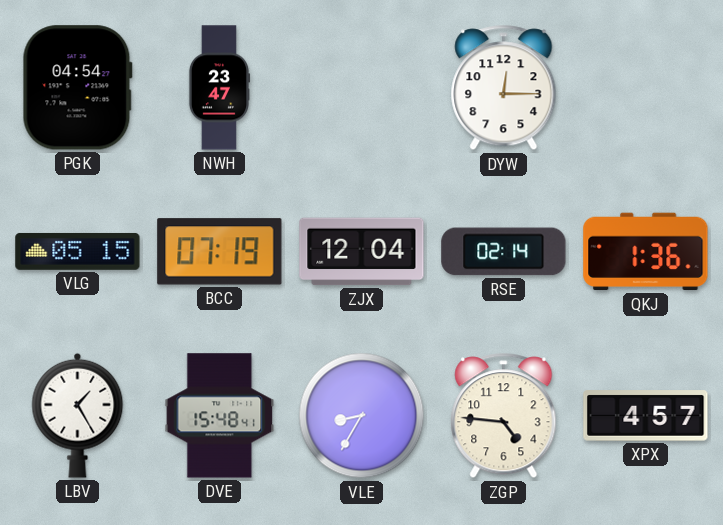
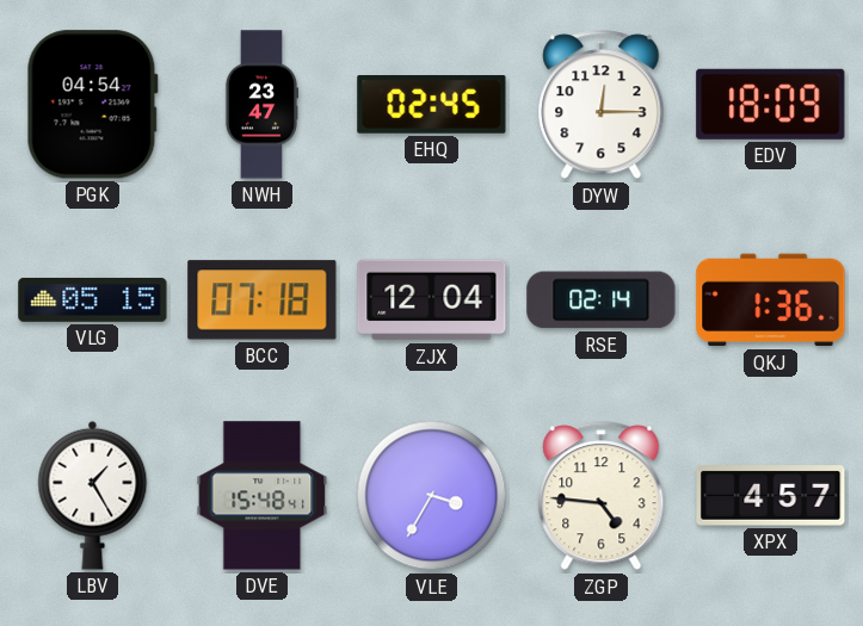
EHQ: none -> 02:45
EDV: none -> 18:09
BCC: 07:19 -> 07:18
VLE: 8:35 -> 3:35
